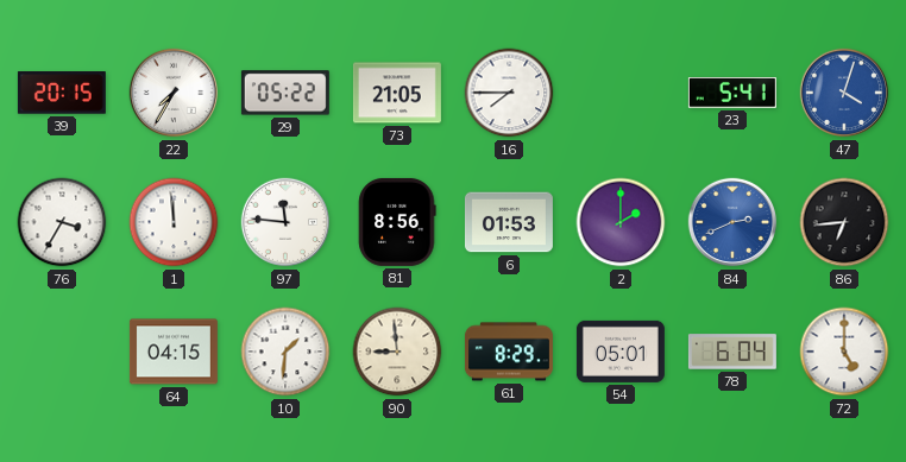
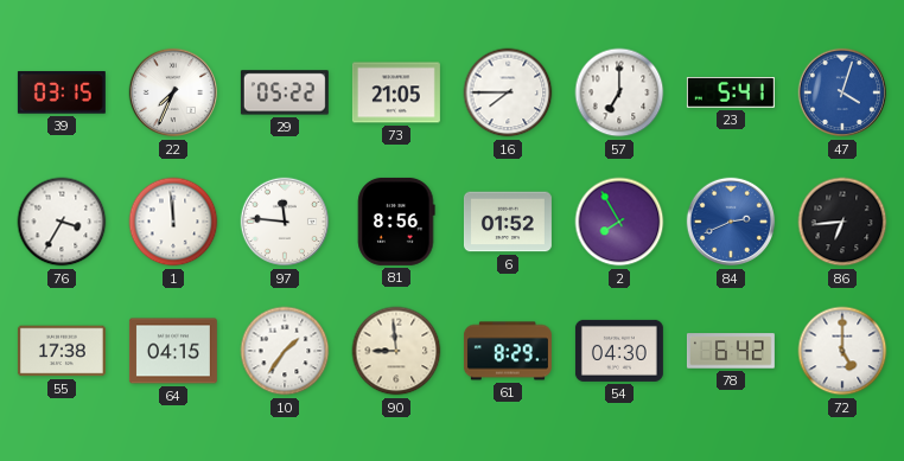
39: 20:15 -> 03:15
22: 7:35 -> 7:34
57: none -> 7:00
6: 01:53 -> 01:52
2: 2:00 -> 7:55
55: none -> 17:38
10: 1:31 -> 1:36
54: 05:01 -> 04:30
78: 6:04 -> 6:42
